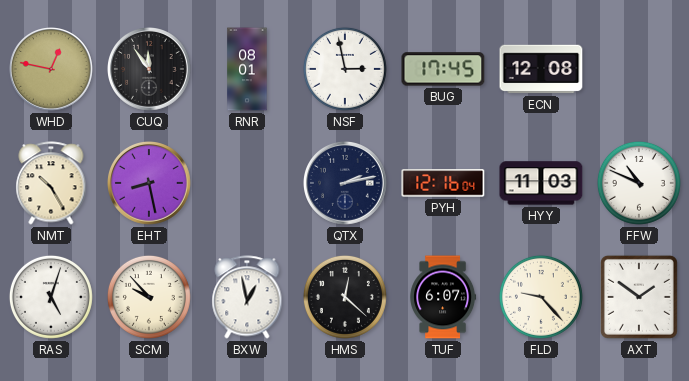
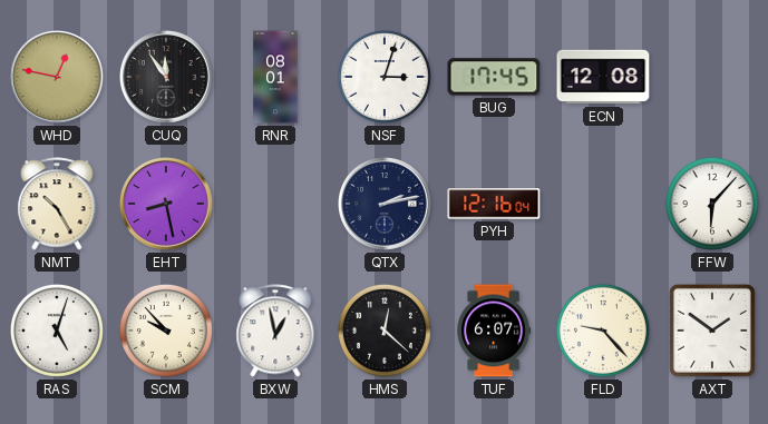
NSF: 2:58 -> 3:03
HYY: 11:03 -> none
FFW: 10:49 -> 6:07
